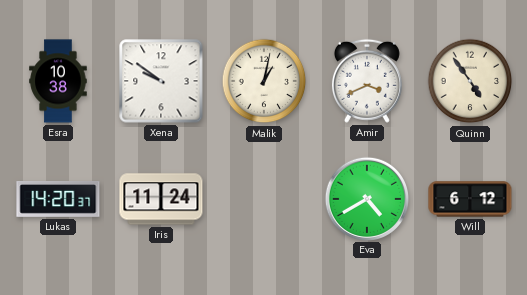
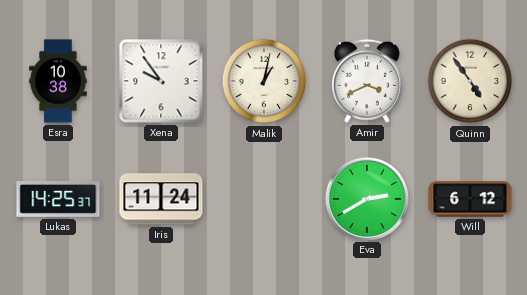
Xena: 9:51 -> 9:54
Lukas: 14:20 -> 14:25
Eva: 4:40 -> 2:40
